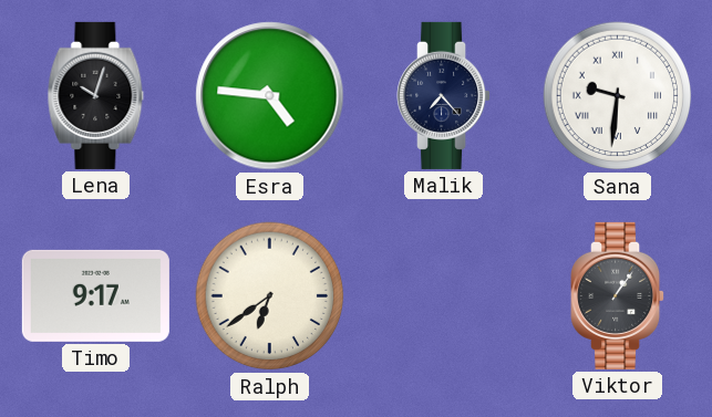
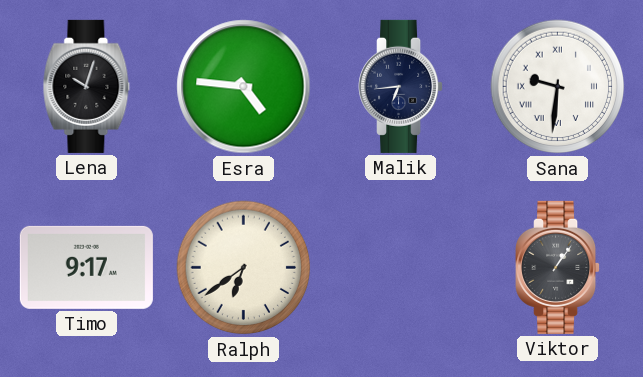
Malik: 7:23 -> 6:44
